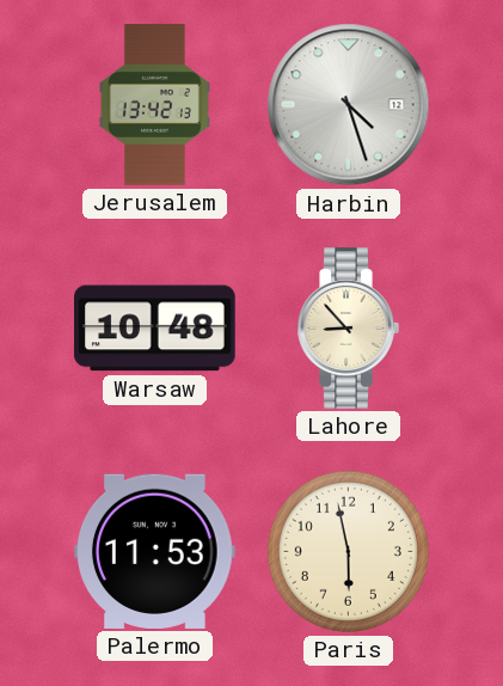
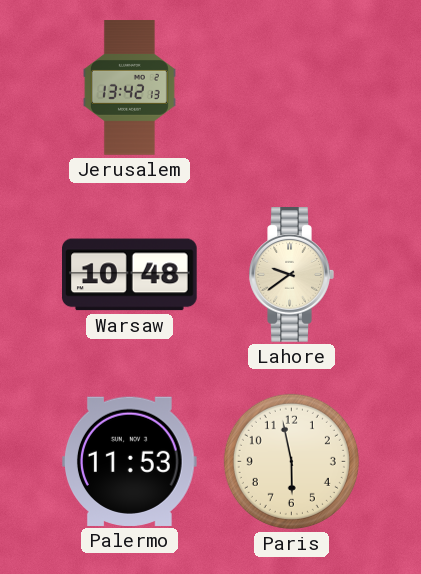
Harbin: 4:27 -> none
Lahore: 8:53 -> 9:39
